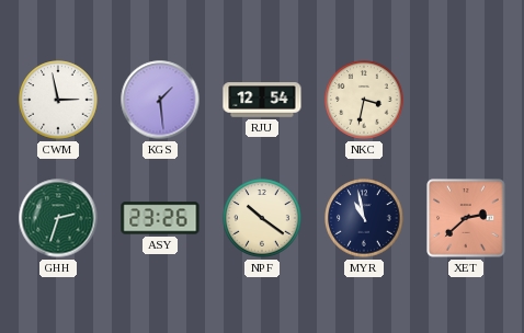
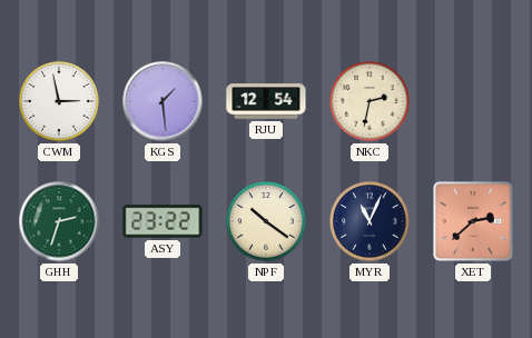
NKC: 3:32 -> 2:32
ASY: 23:26 -> 23:22
MYR: 10:58 -> 11:04
